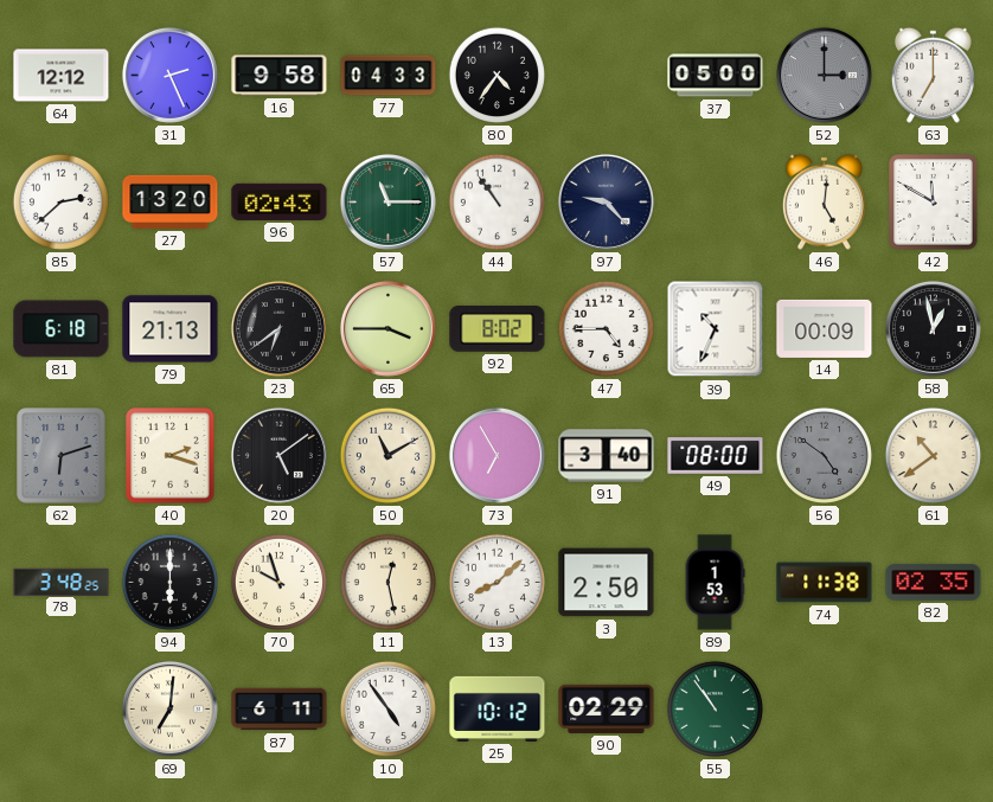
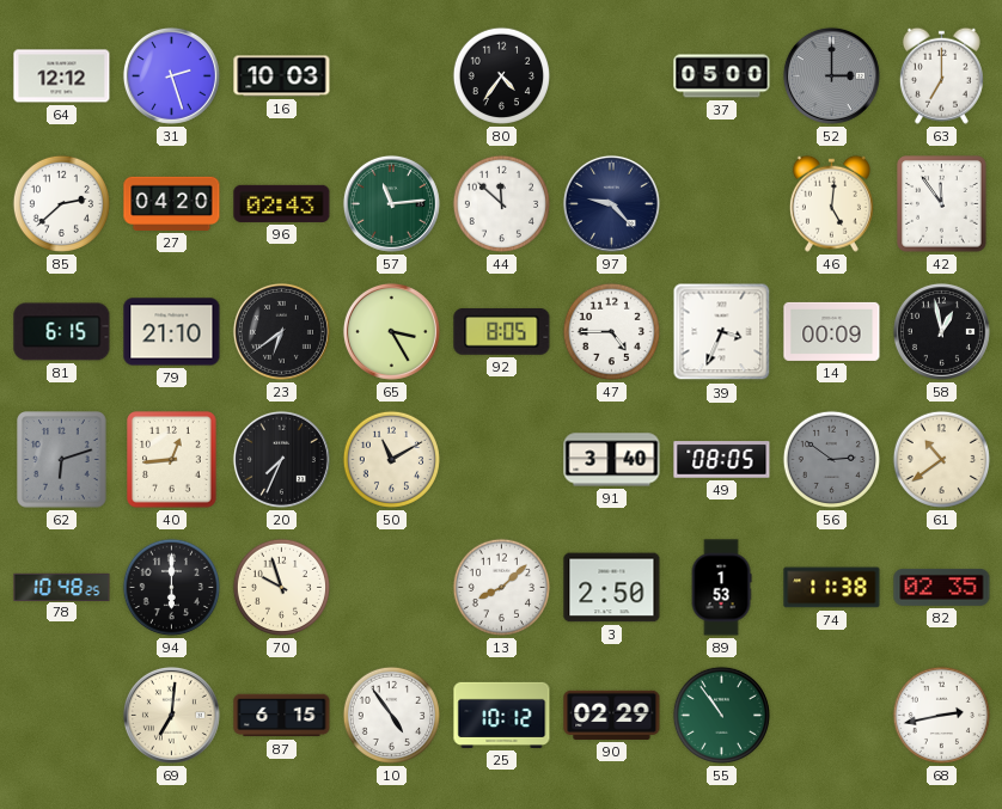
31: 2:26 -> 2:27
16: 9:58 -> 10:03
77: 04:33 -> none
27: 13:20 -> 04:20
57: 11:15 -> 11:14
44: 10:54 -> 11:52
42: 11:50 -> 11:54
81: 6:18 -> 6:15
79: 21:13 -> 21:10
65: 3:45 -> 3:25
92: 8:02 -> 8:05
39: 10:34 -> 3:34
40: 2:18 -> 12:44
20: 5:09 -> 7:34
73: 6:55 -> none
49: 08:00 -> 08:05
56: 4:51 -> 2:51
78: 3:48 -> 10:48
11: 12:28 -> none
87: 6:11 -> 6:15
68: none -> 2:43
